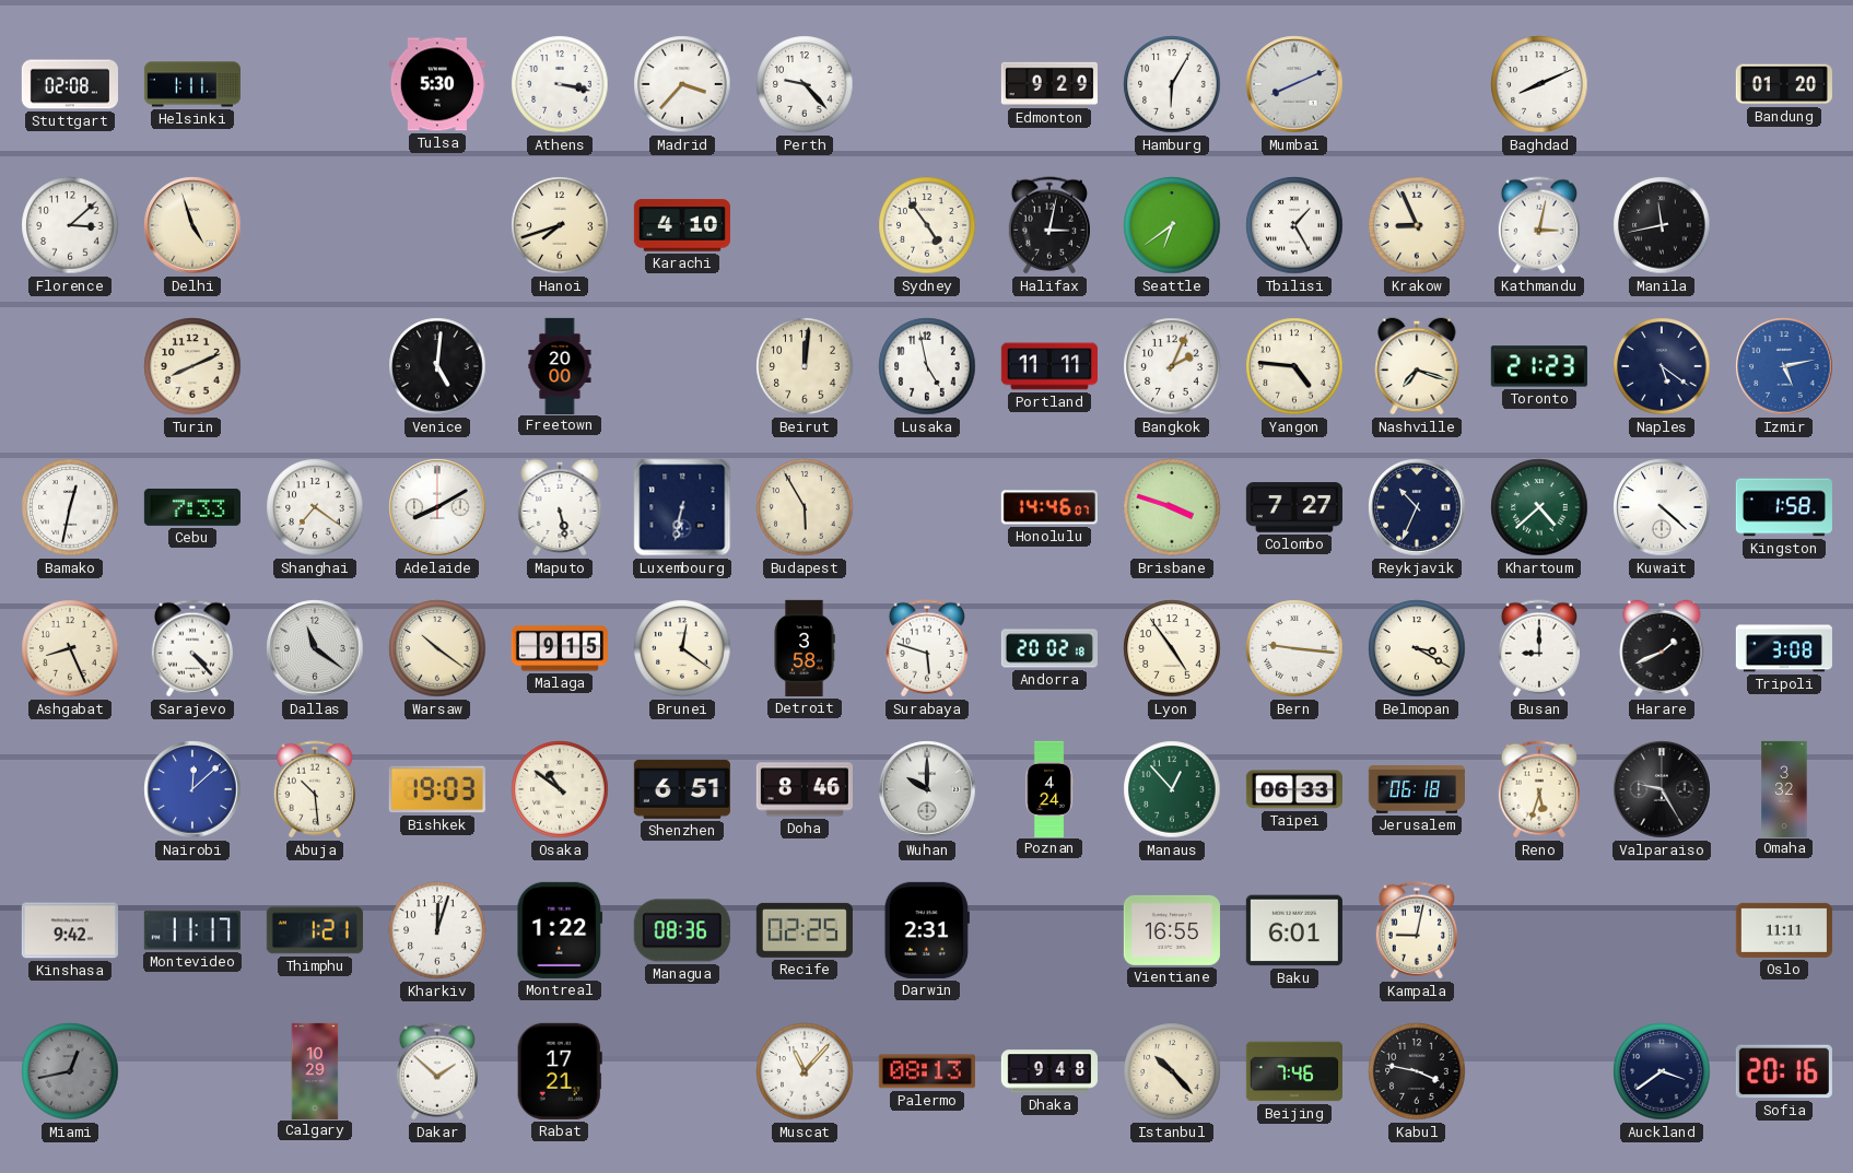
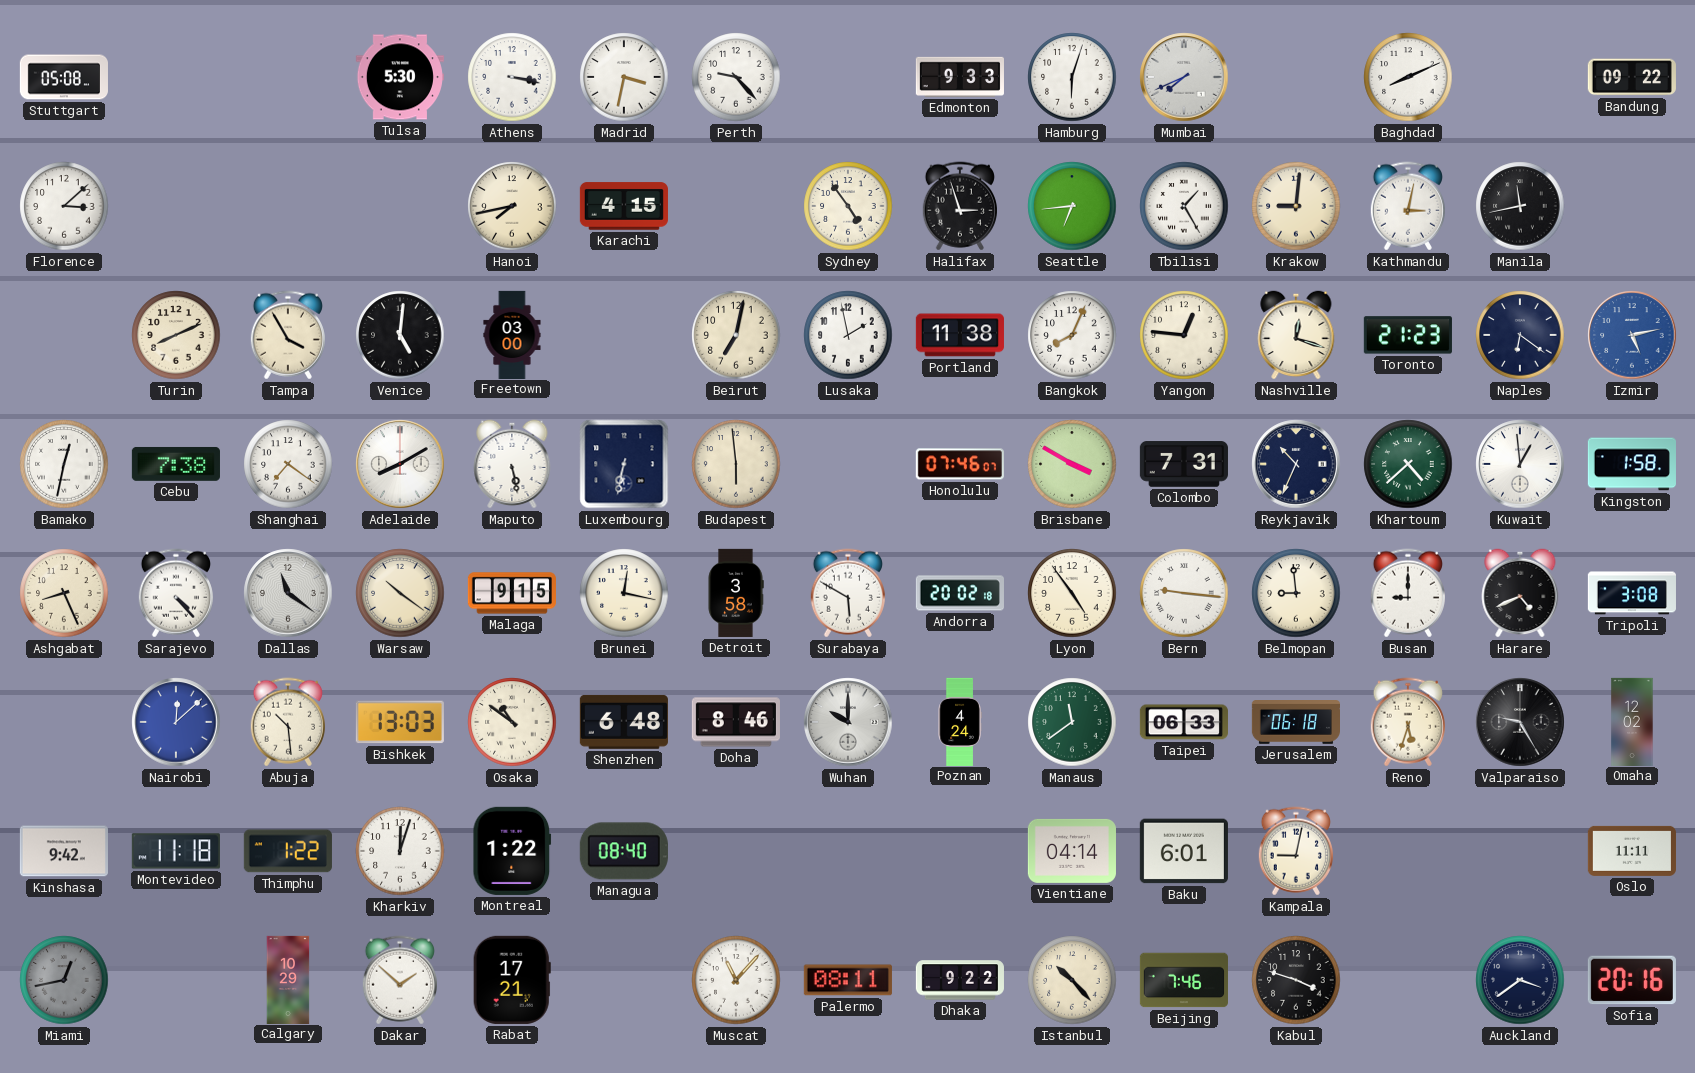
Stuttgart: 02:08 -> 05:08
Helsinki: 1:11 -> none
Madrid: 3:37 -> 3:32
Edmonton: 9:29 -> 9:33
Hamburg: 6:05 -> 6:03
Mumbai: 8:11 -> 7:41
Bandung: 01:20 -> 09:22
Delhi: 4:57 -> none
Hanoi: 7:42 -> 7:43
Karachi: 4:10 -> 4:15
Halifax: 3:02 -> 2:57
Seattle: 6:39 -> 6:44
Krakow: 8:56 -> 9:01
Tampa: none -> 3:55
Freetown: 20:00 -> 03:00
Beirut: 12:01 -> 7:02
Lusaka: 4:58 -> 1:58
Portland: 11:11 -> 11:38
Bangkok: 2:04 -> 8:04
Yangon: 4:46 -> 12:46
Nashville: 7:18 -> 12:18
Naples: 5:21 -> 6:21
Cebu: 7:33 -> 7:38
Budapest: 5:55 -> 5:59
Honolulu: 14:46 -> 07:46
Brisbane: 3:48 -> 3:50
Colombo: 7:27 -> 7:31
Kuwait: 4:22 -> 12:59
Brunei: 12:21 -> 12:17
Surabaya: 5:48 -> 5:50
Belmopan: 3:20 -> 8:59
Harare: 1:41 -> 4:41
Bishkek: 19:03 -> 13:03
Shenzhen: 6:51 -> 6:48
Manaus: 12:53 -> 11:39
Omaha: 3:32 -> 12:02
Montevideo: 11:17 -> 11:18
Thimphu: 1:21 -> 1:22
Managua: 08:36 -> 08:40
Recife: 02:25 -> none
Darwin: 2:31 -> none
Vientiane: 16:55 -> 04:14
Palermo: 08:13 -> 08:11
Dhaka: 9:48 -> 9:22
Kabul: 3:47 -> 3:48
